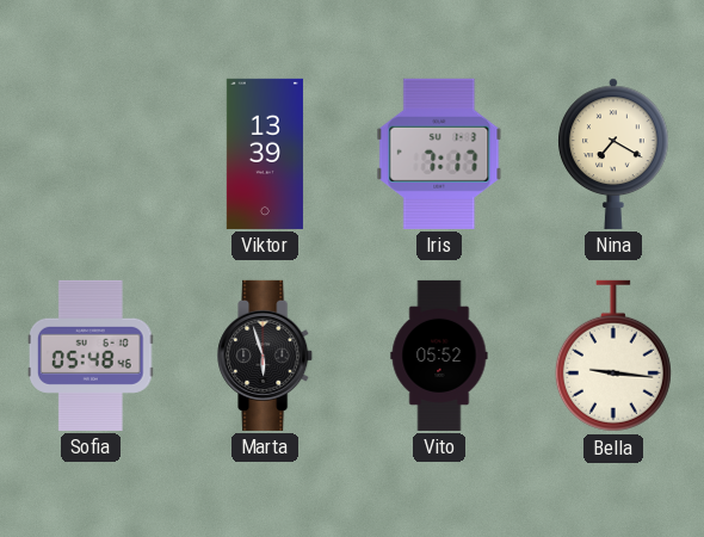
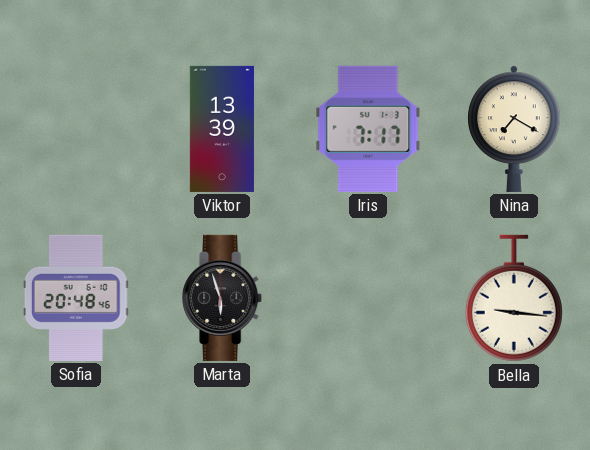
Sofia: 05:48 -> 20:48
Vito: 05:52 -> none
